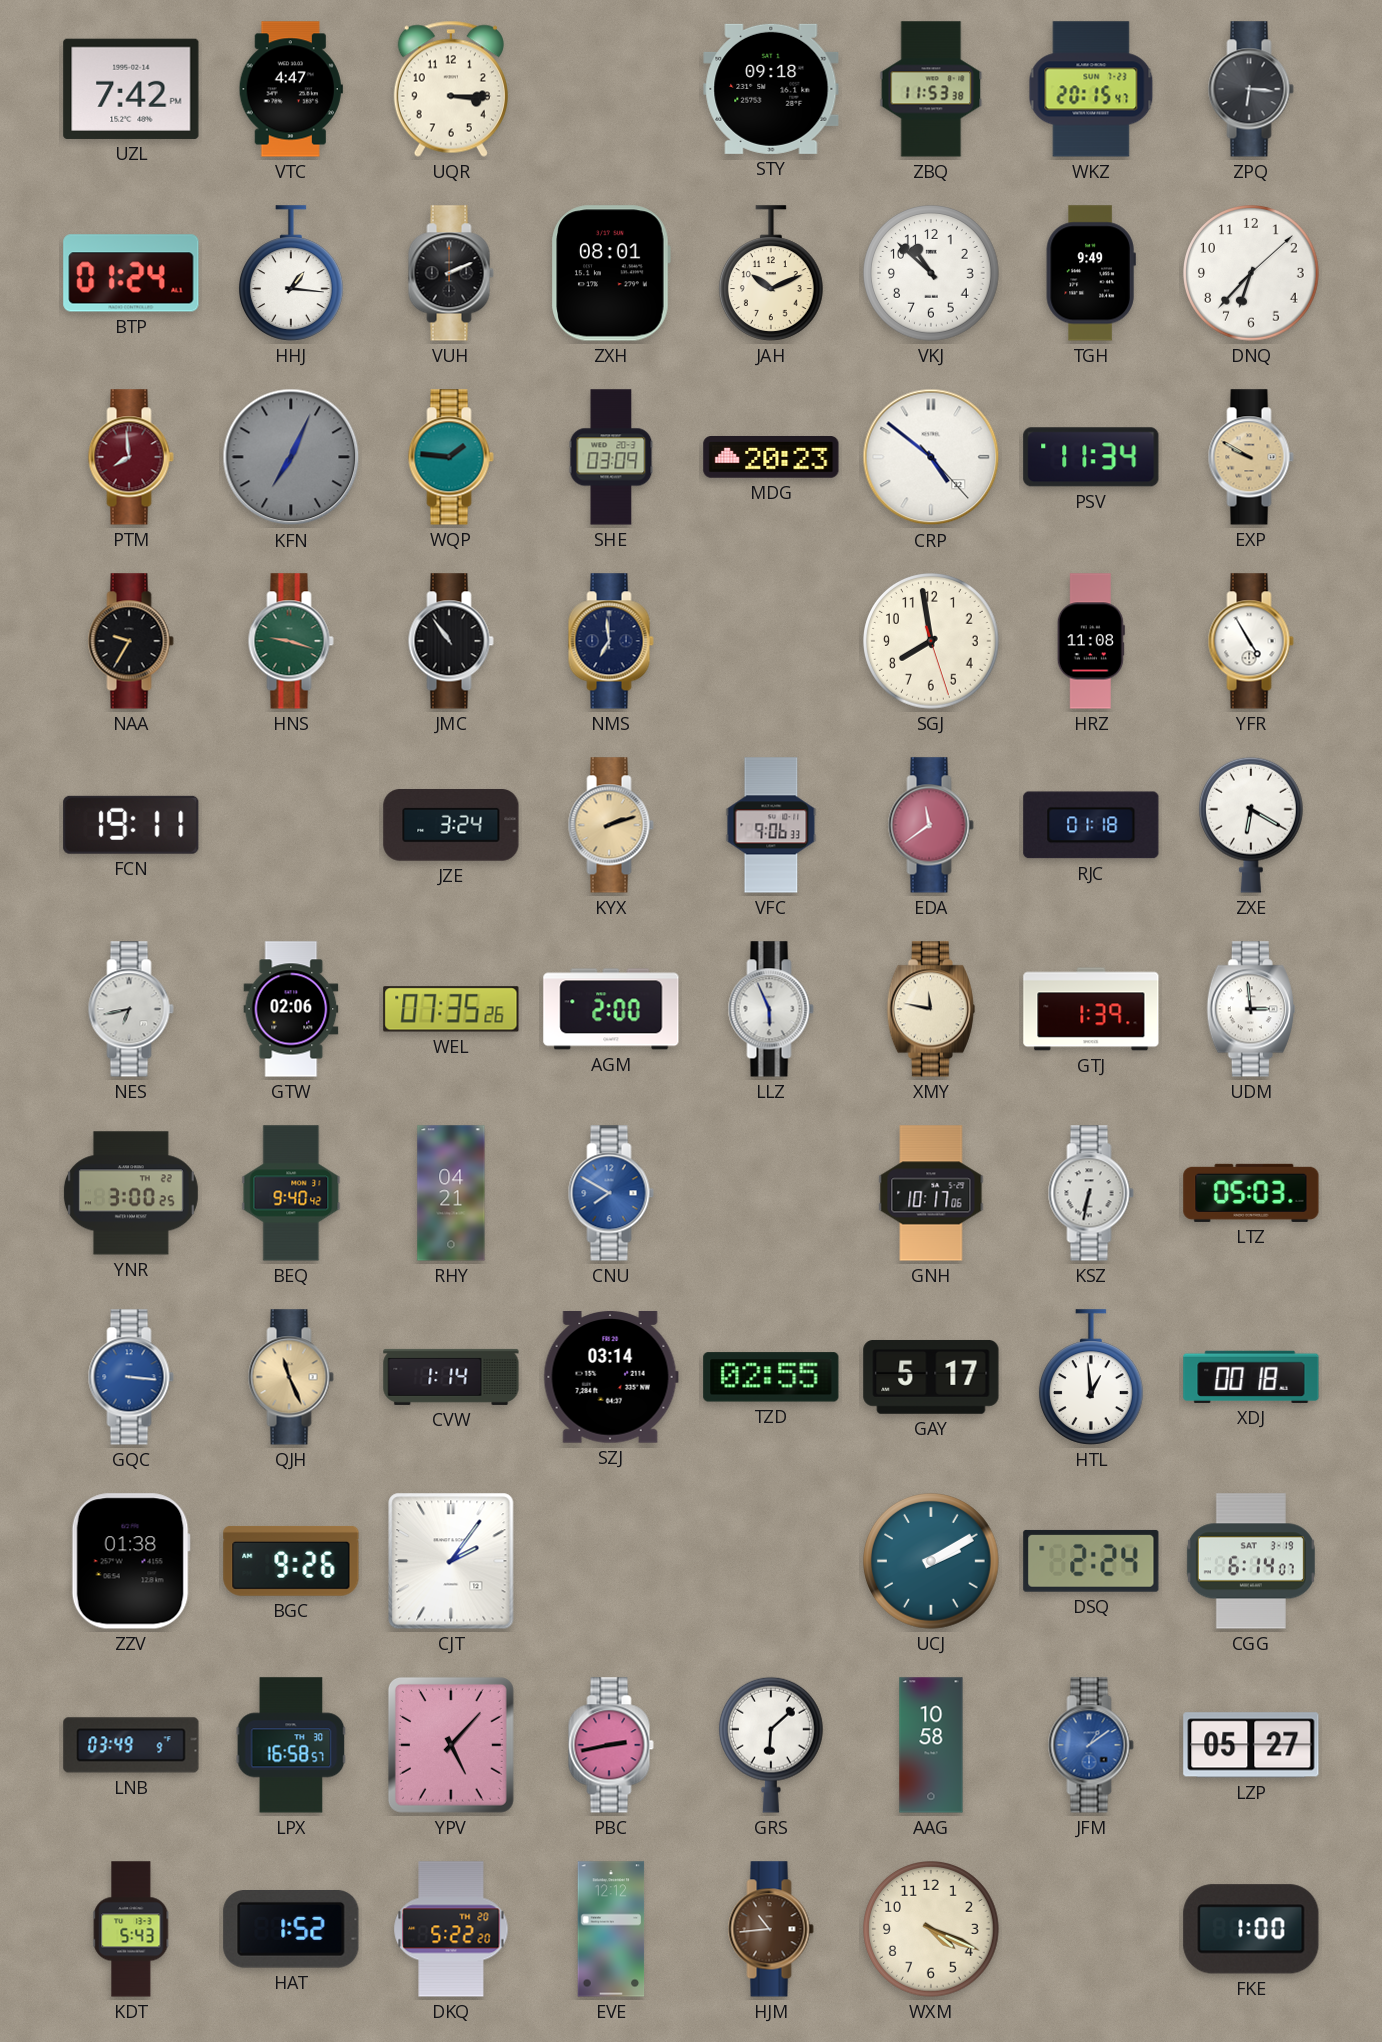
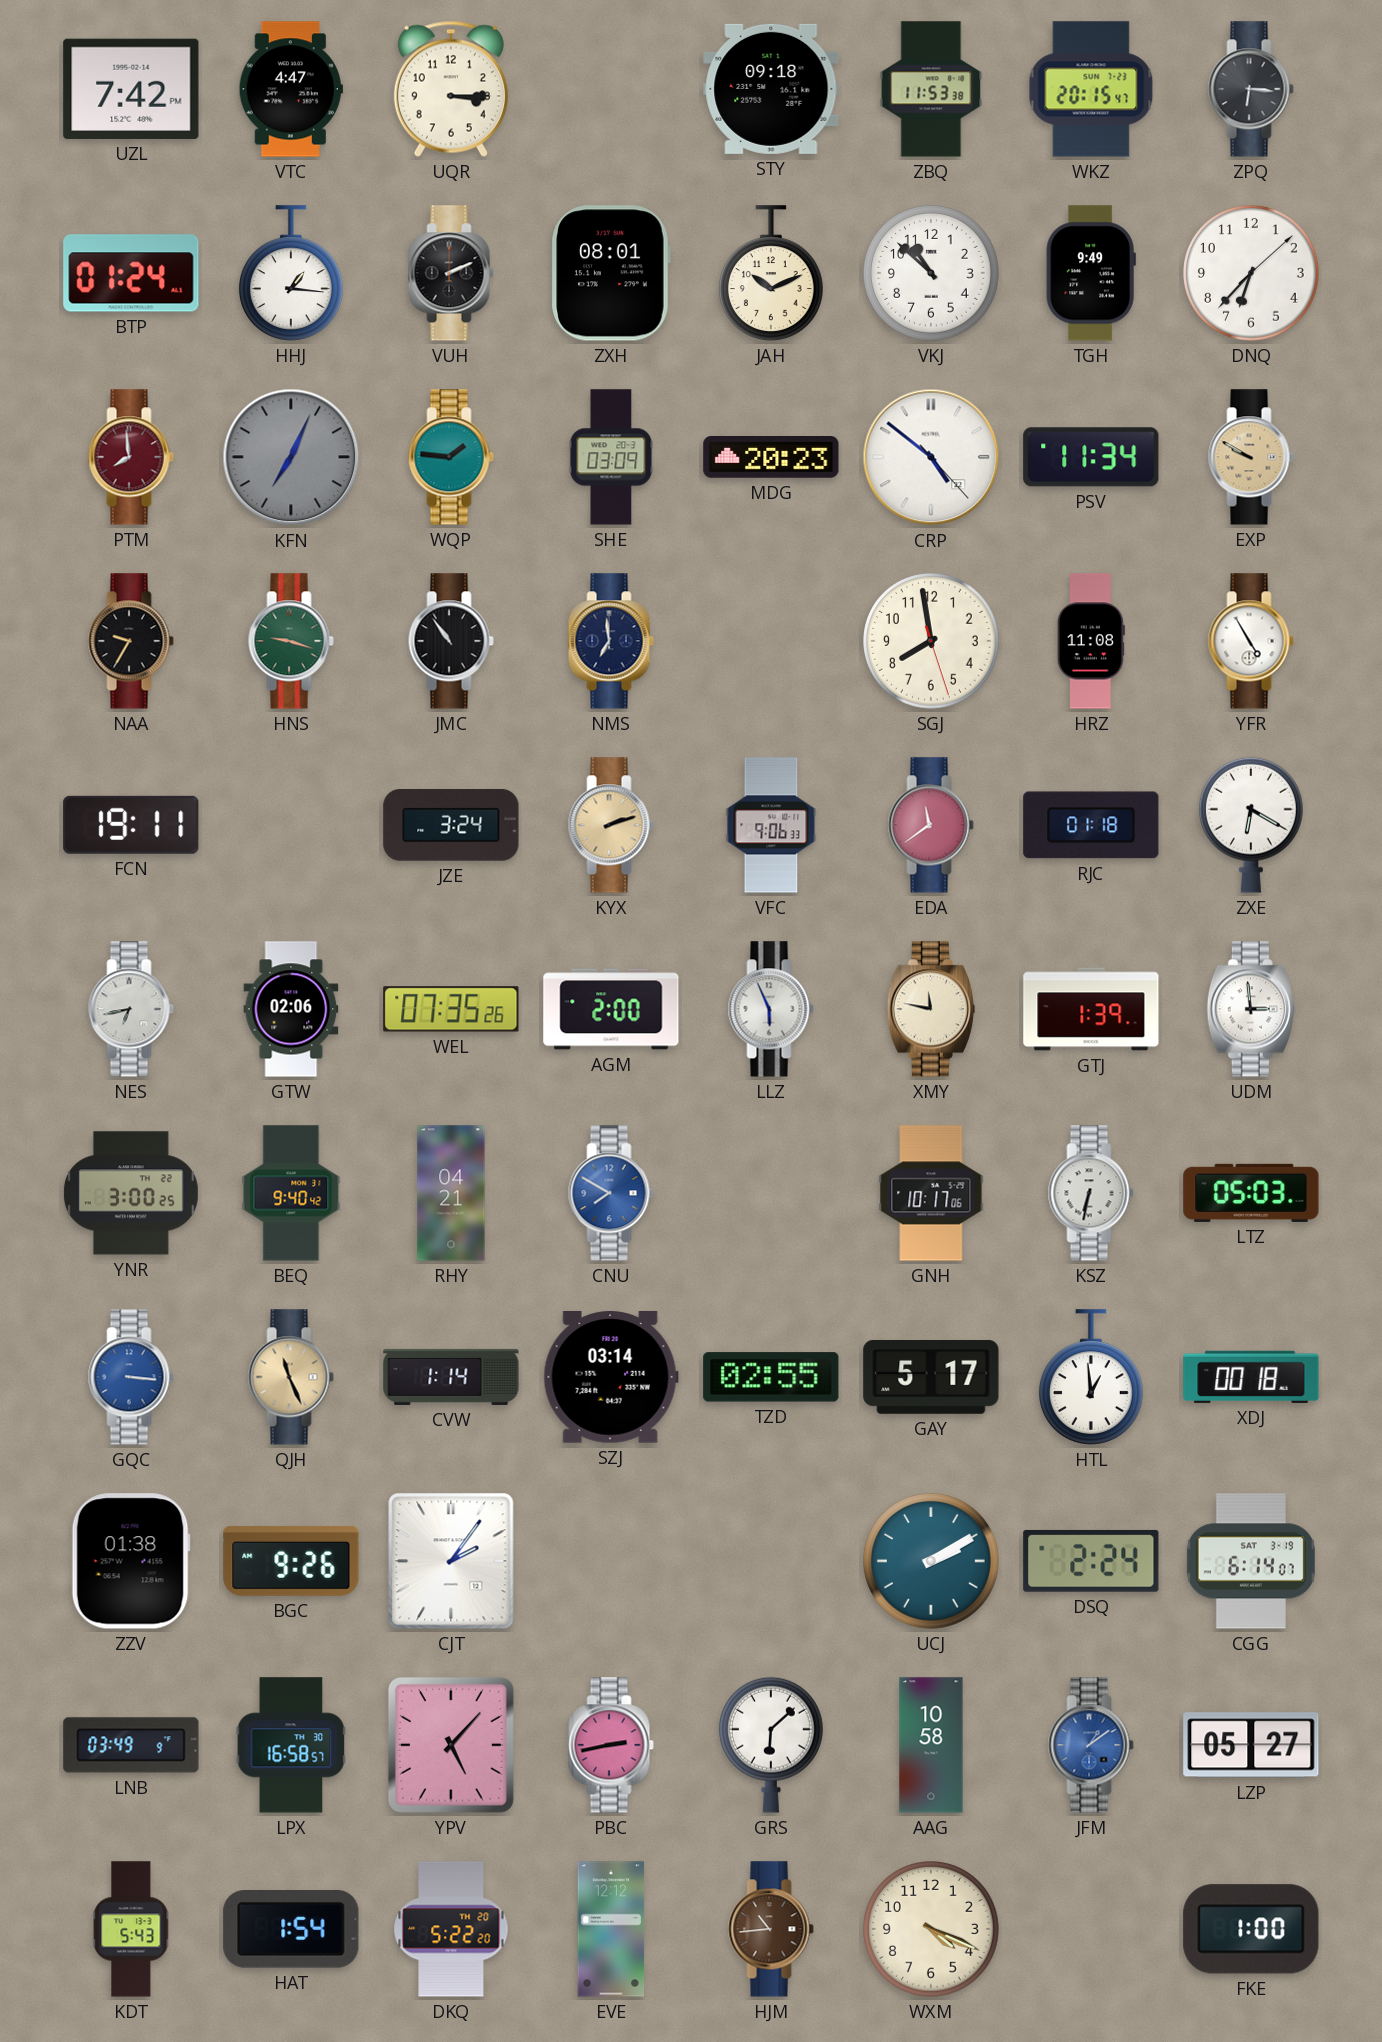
HAT: 1:52 -> 1:54
